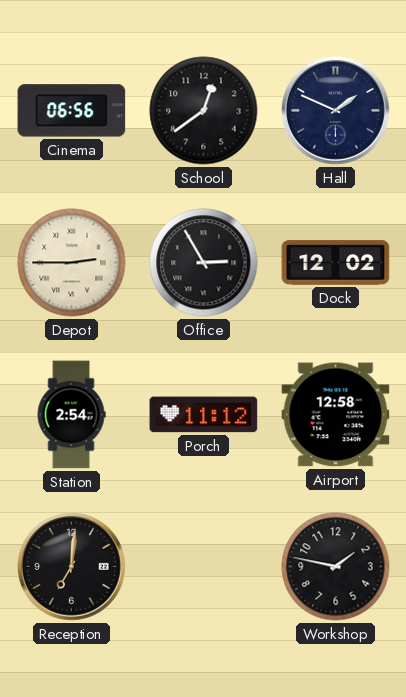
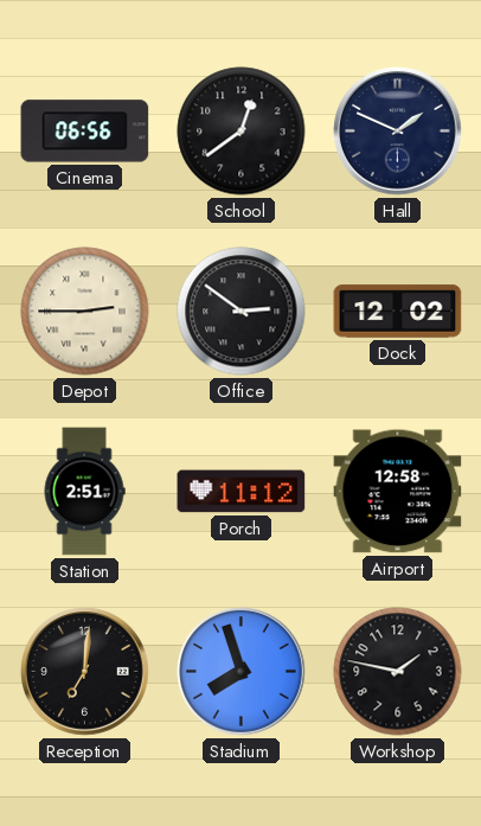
Office: 2:55 -> 2:51
Station: 2:54 -> 2:51
Stadium: none -> 7:57
